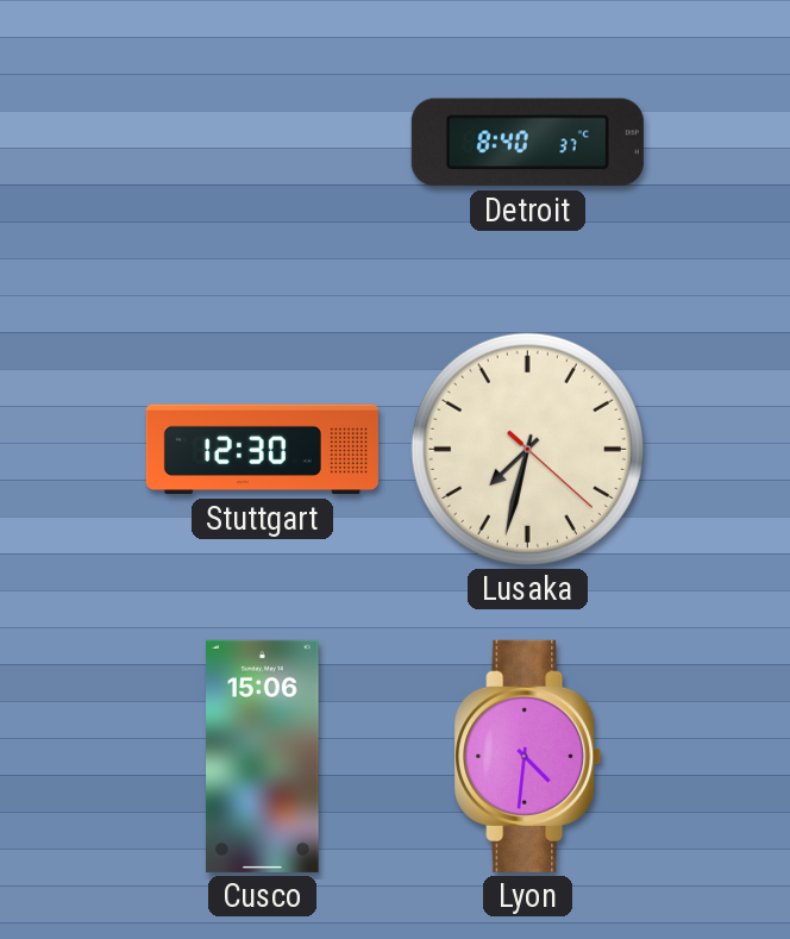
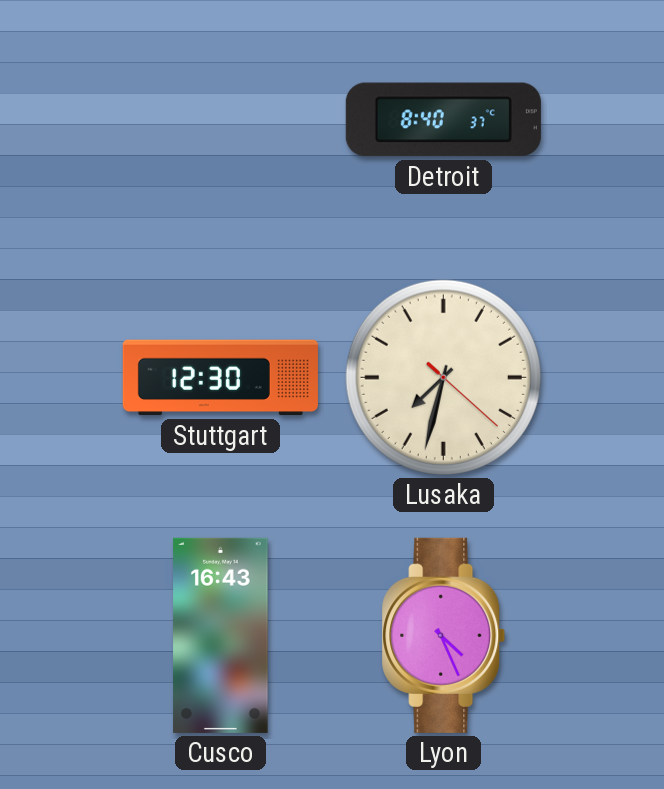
Cusco: 15:06 -> 16:43
Lyon: 4:31 -> 4:26
